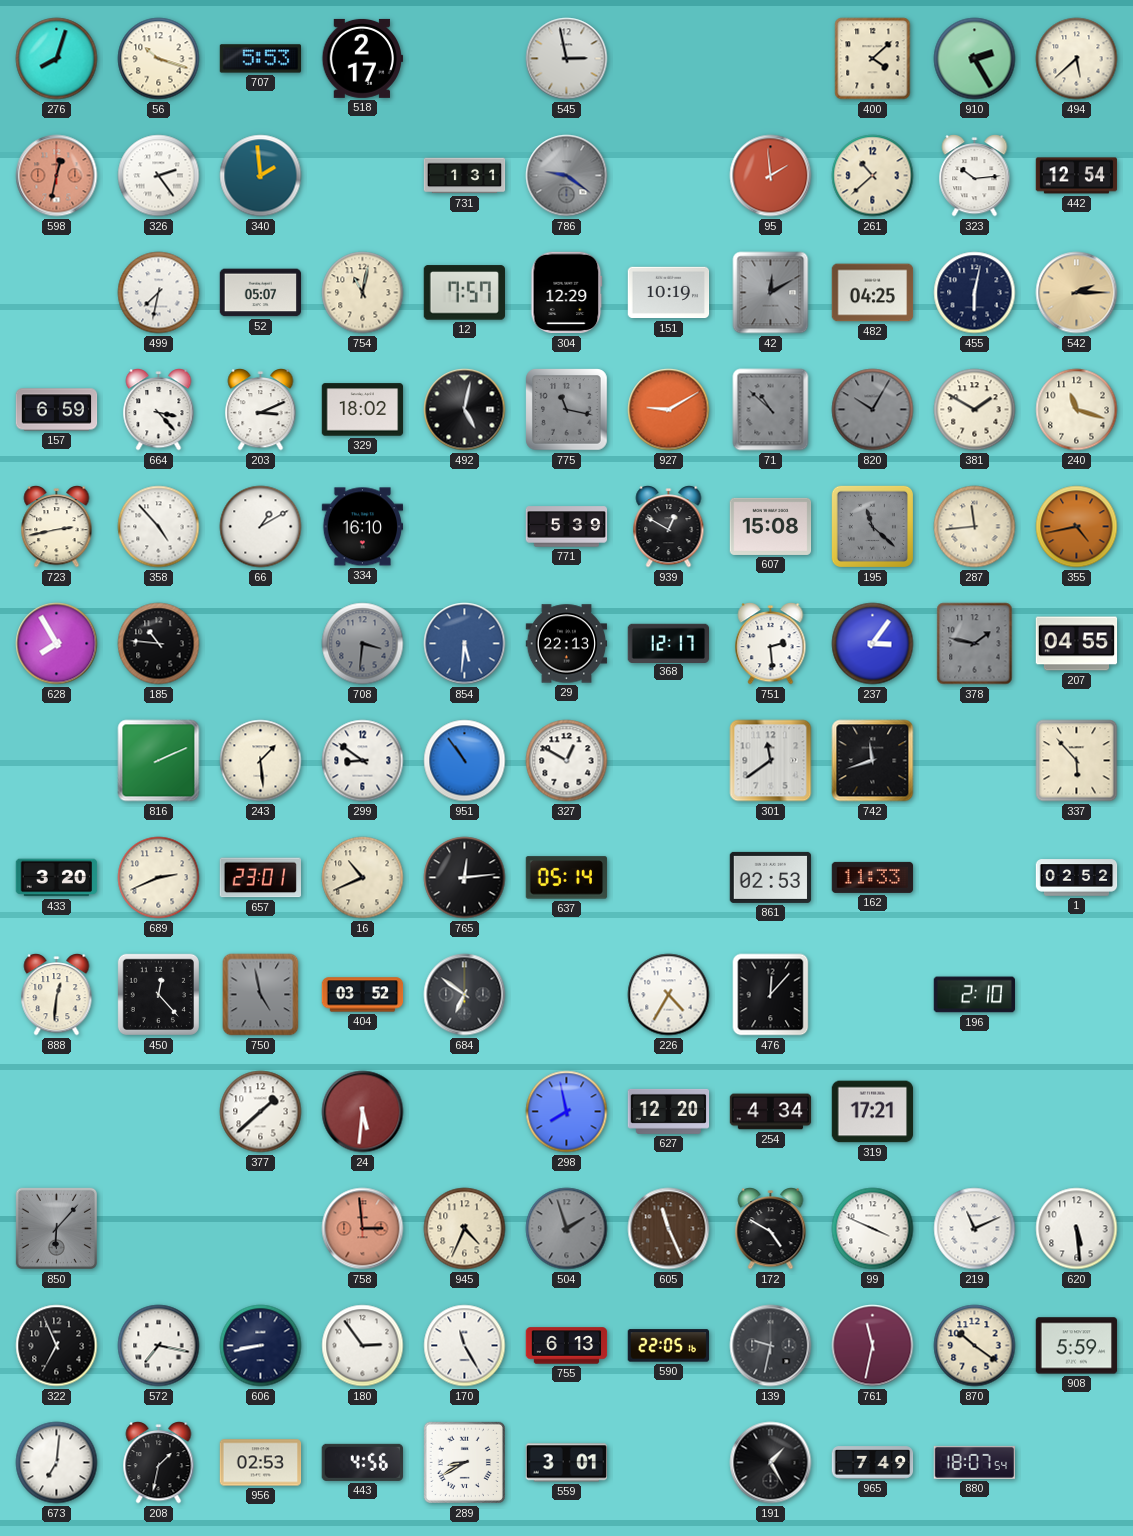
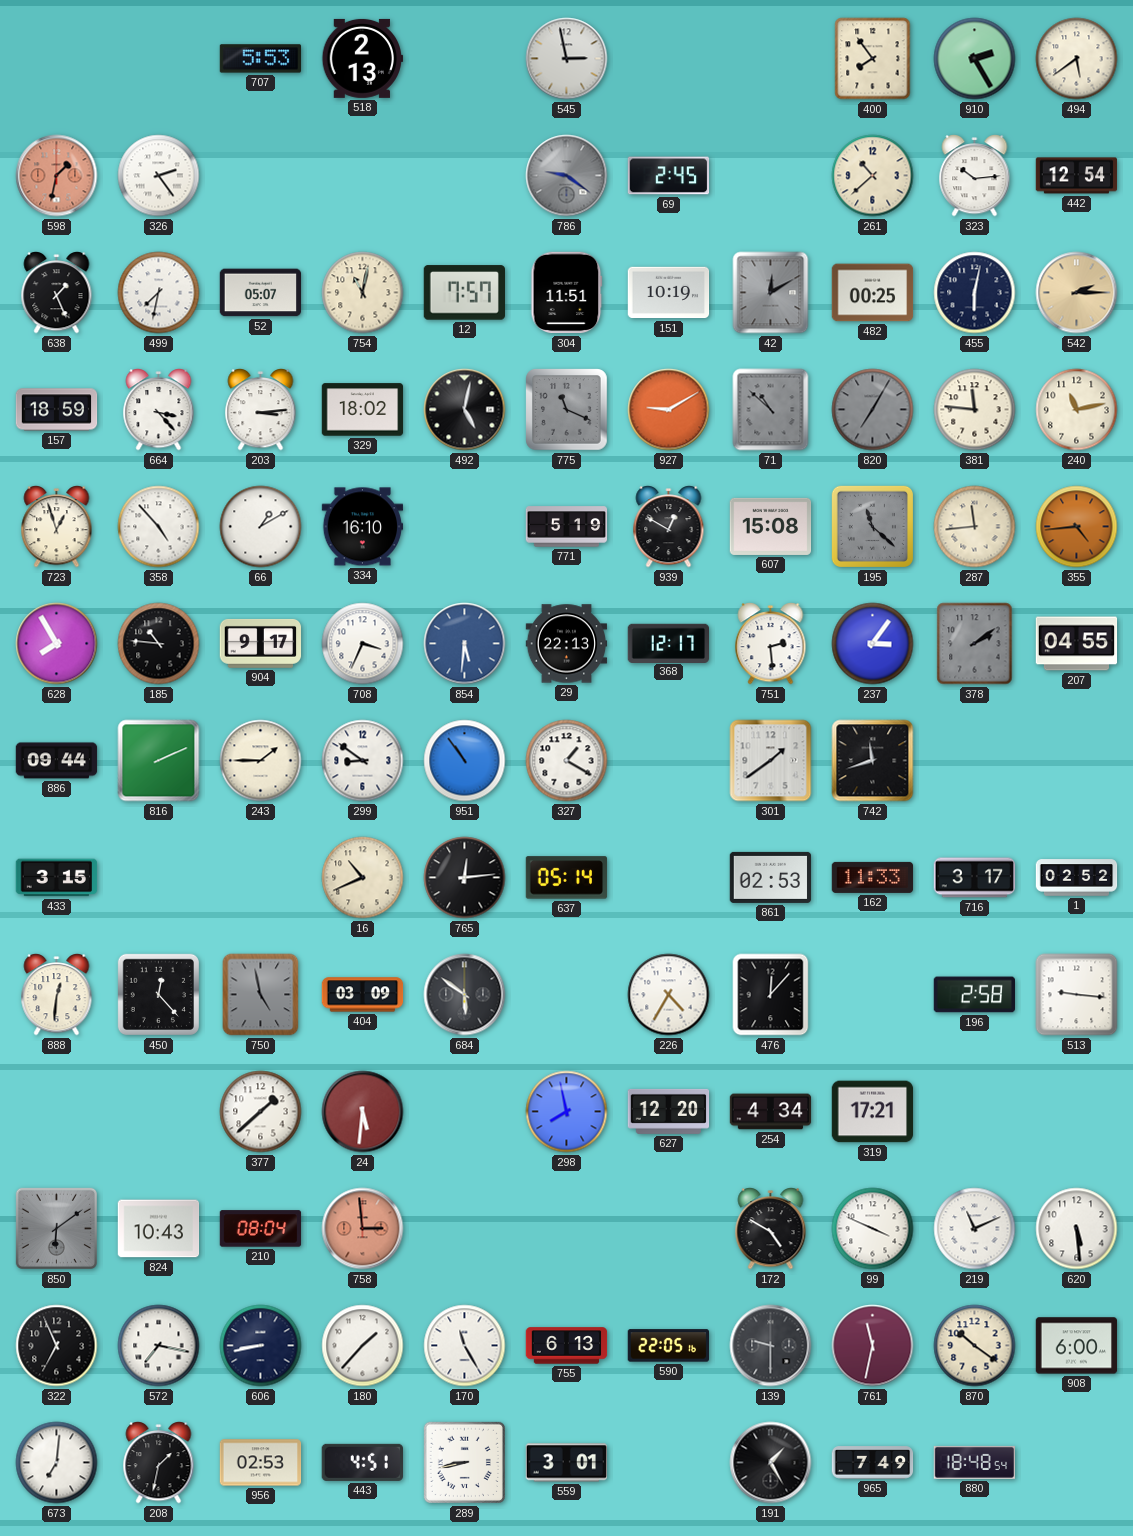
276: 8:03 -> none
56: 10:18 -> none
518: 2:17 -> 2:13
400: 4:08 -> 7:54
494: 5:38 -> 5:39
598: 12:32 -> 1:32
340: 1:59 -> none
731: 1:31 -> none
69: none -> 2:45
95: 1:59 -> none
638: none -> 1:26
304: 12:29 -> 11:51
482: 04:25 -> 00:25
157: 6:59 -> 18:59
203: 3:11 -> 3:14
775: 11:17 -> 11:19
820: 10:05 -> 7:05
381: 1:50 -> 11:46
240: 11:18 -> 11:13
723: 2:43 -> 12:57
771: 5:39 -> 5:19
355: 4:43 -> 4:44
904: none -> 9:17
708: 3:31 -> 3:34
708 dial: grey -> white
378: 1:47 -> 2:09
886: none -> 09:44
243: 1:29 -> 1:45
327: 12:50 -> 1:20
301: 11:39 -> 1:39
337: 5:53 -> none
433: 3:20 -> 3:15
689: 2:41 -> none
657: 23:01 -> none
716: none -> 3:17
404: 03:52 -> 03:09
684: 6:51 -> 5:51
196: 2:10 -> 2:58
513: none -> 9:16
850: 6:07 -> 6:09
824: none -> 10:43
210: none -> 08:04
945: 4:34 -> none
504: 1:57 -> none
605: 11:26 -> none
180: 2:54 -> 1:37
139: 9:32 -> 9:30
908: 5:59 -> 6:00
443: 4:56 -> 4:51
289: 8:40 -> 8:43
880: 18:07 -> 18:48
